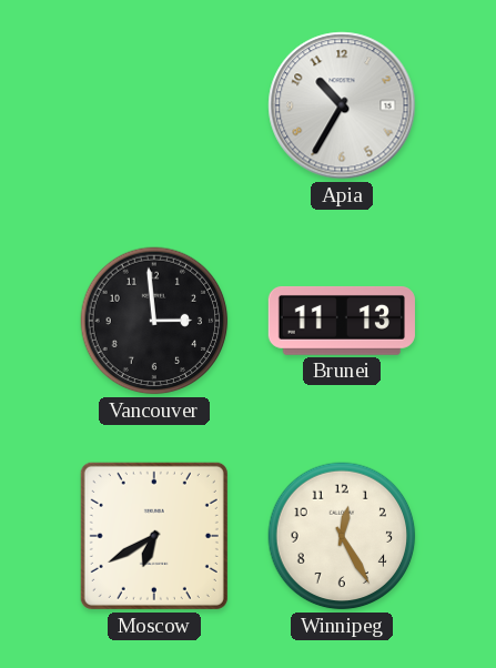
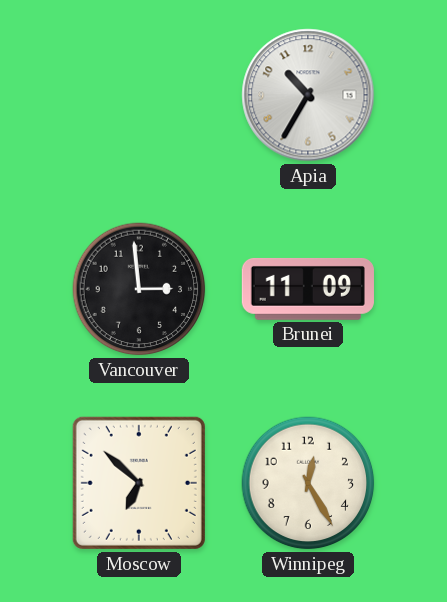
Brunei: 11:13 -> 11:09
Moscow: 6:40 -> 6:52
